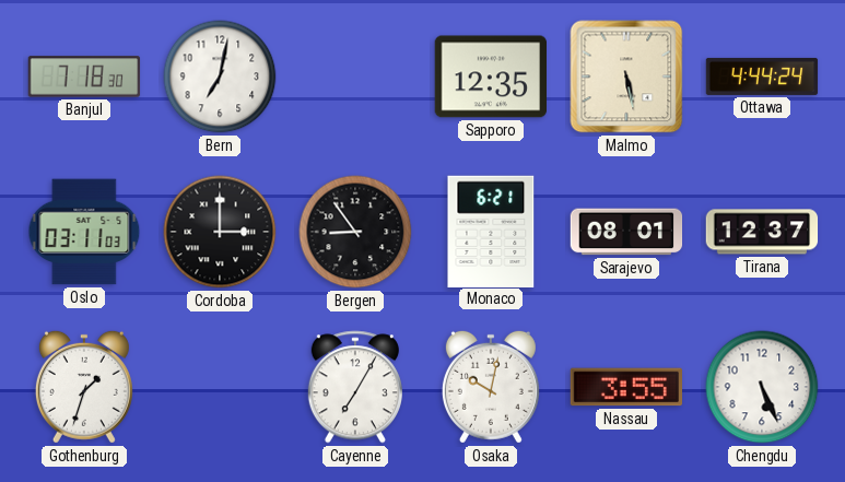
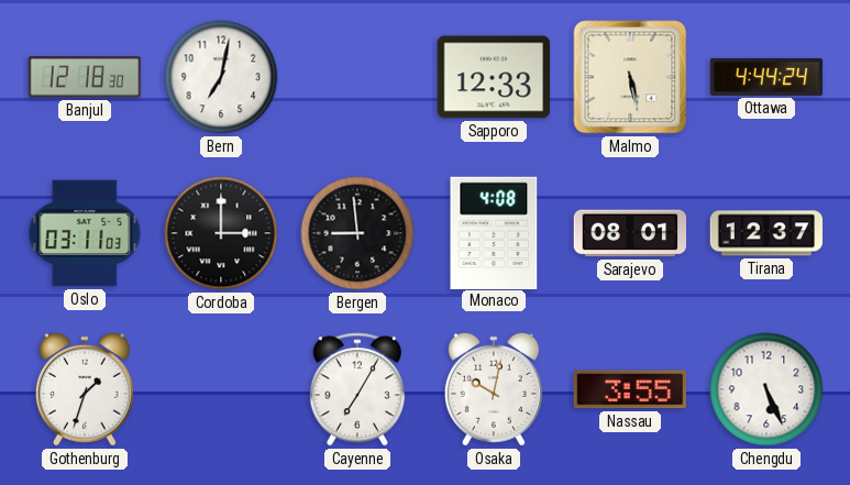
Banjul: 7:18 -> 12:18
Sapporo: 12:35 -> 12:33
Bergen: 8:54 -> 8:59
Monaco: 6:21 -> 4:08
